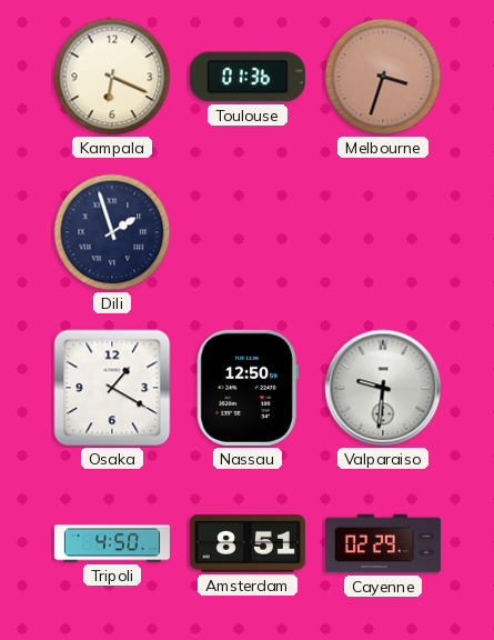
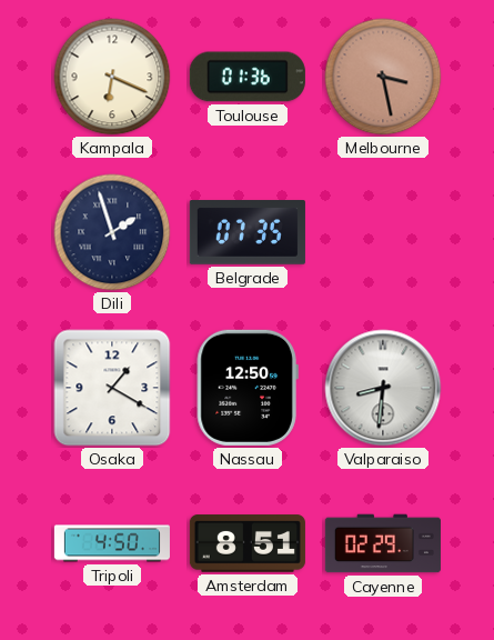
Melbourne: 3:33 -> 3:28
Belgrade: none -> 07:35
Valparaiso: 9:31 -> 8:31
